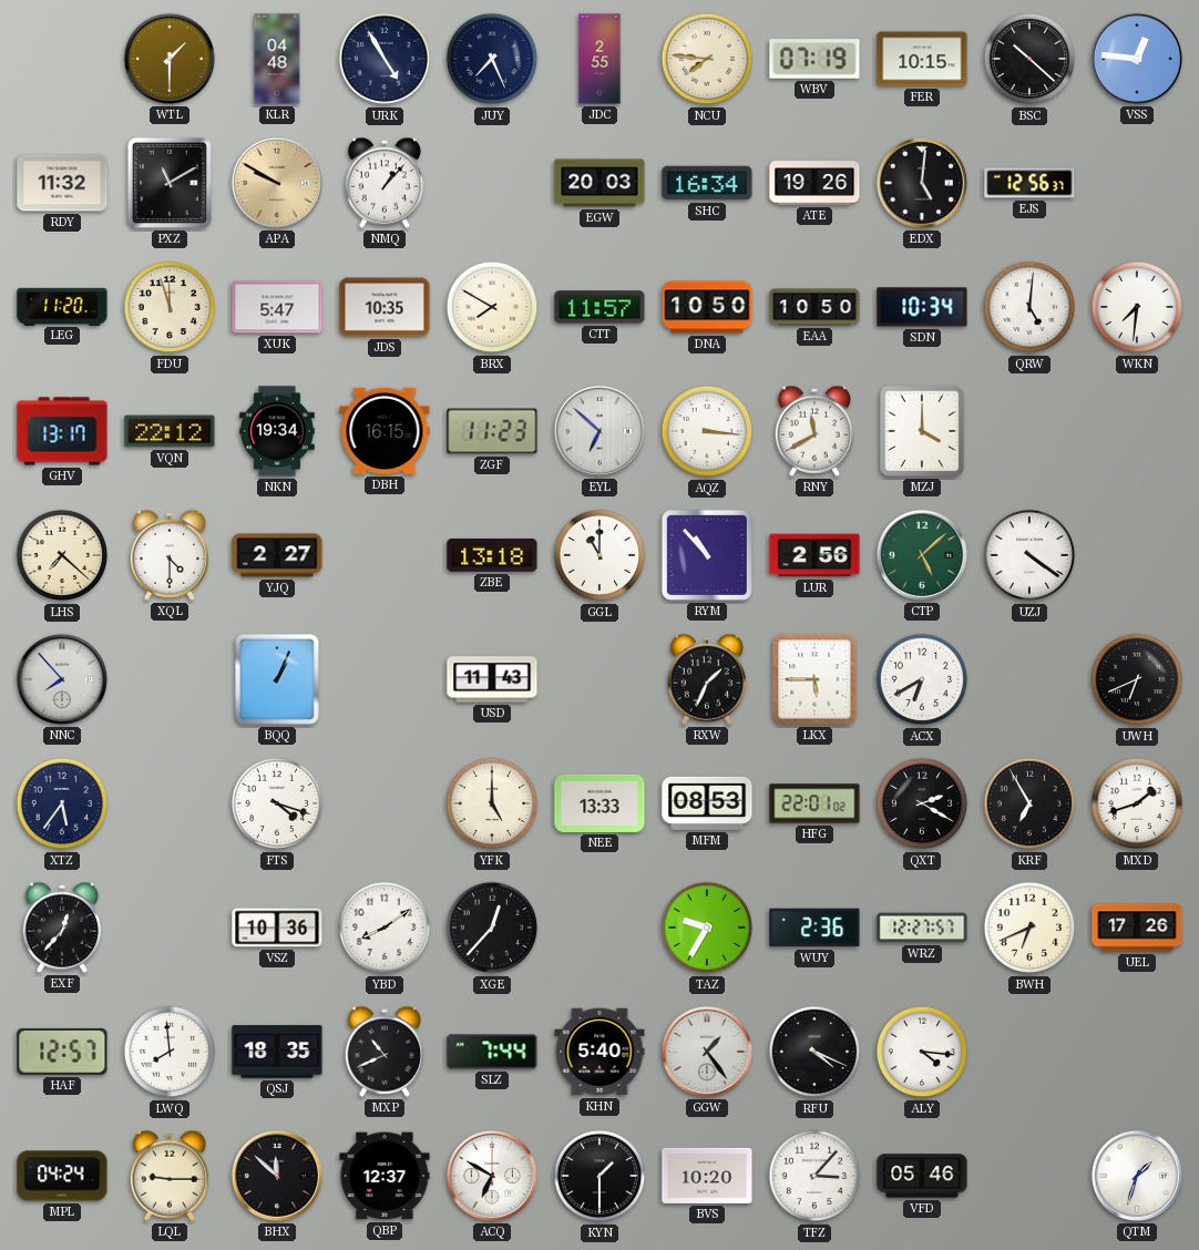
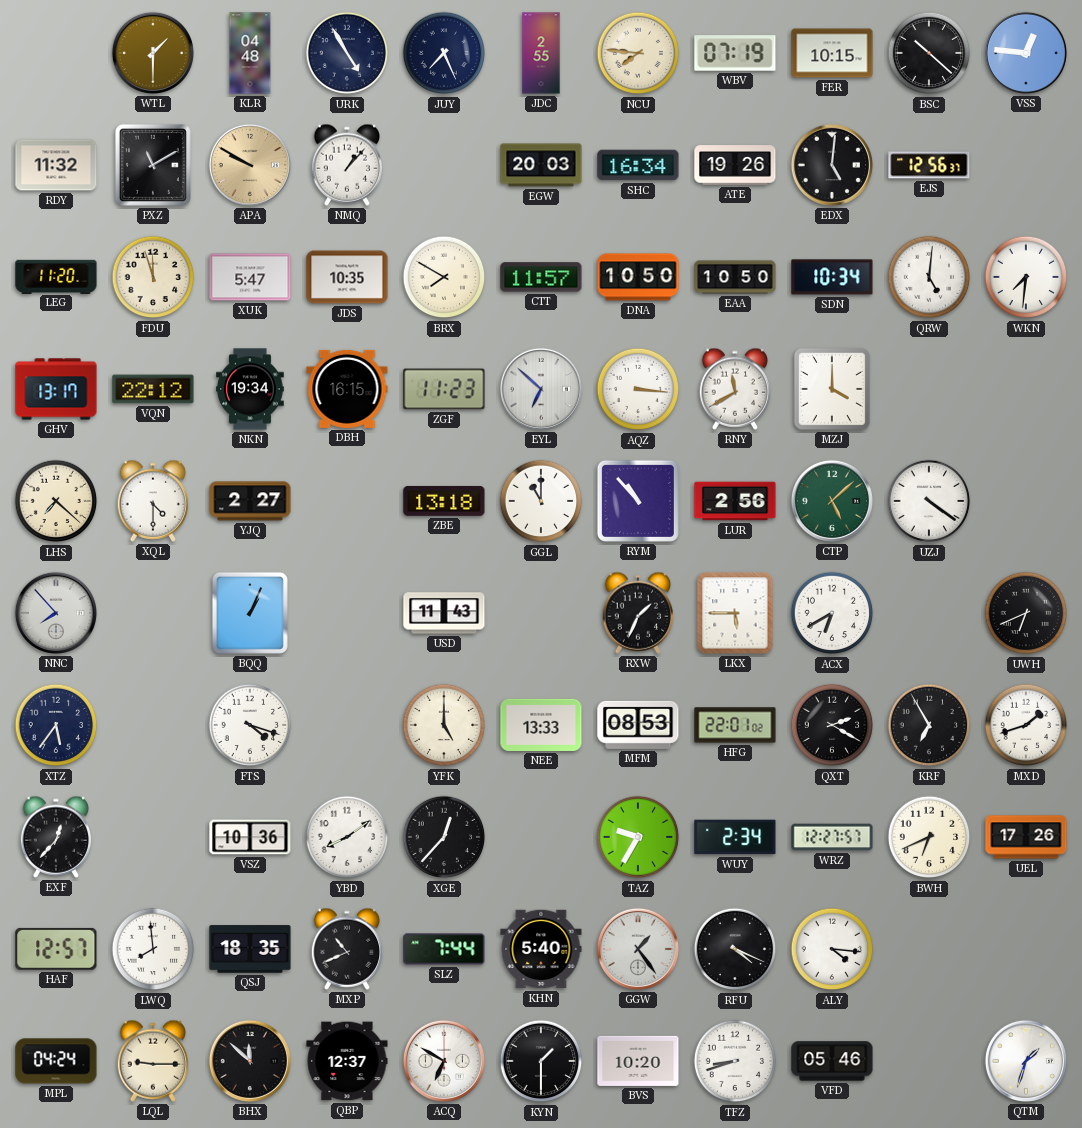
WUY: 2:36 -> 2:34
TFZ: 3:07 -> 8:42
